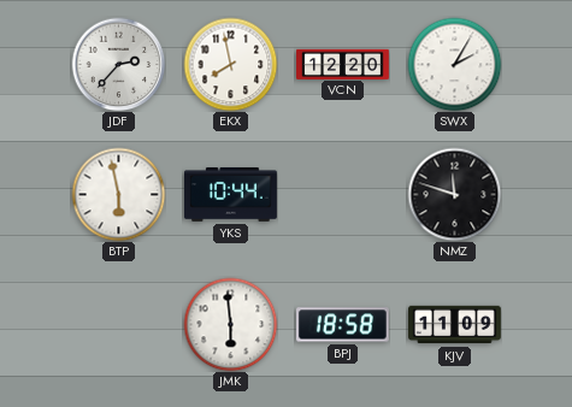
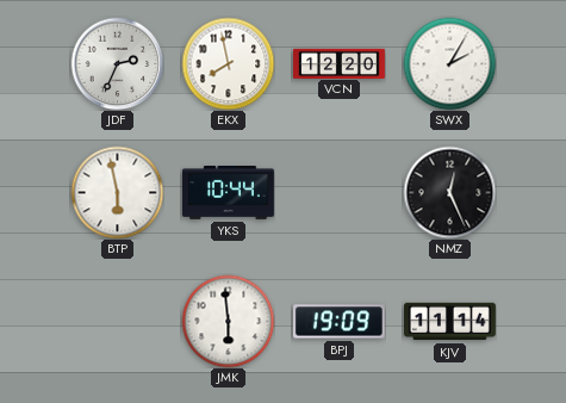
JDF: 2:37 -> 2:34
NMZ: 11:48 -> 12:26
BPJ: 18:58 -> 19:09
KJV: 11:09 -> 11:14
